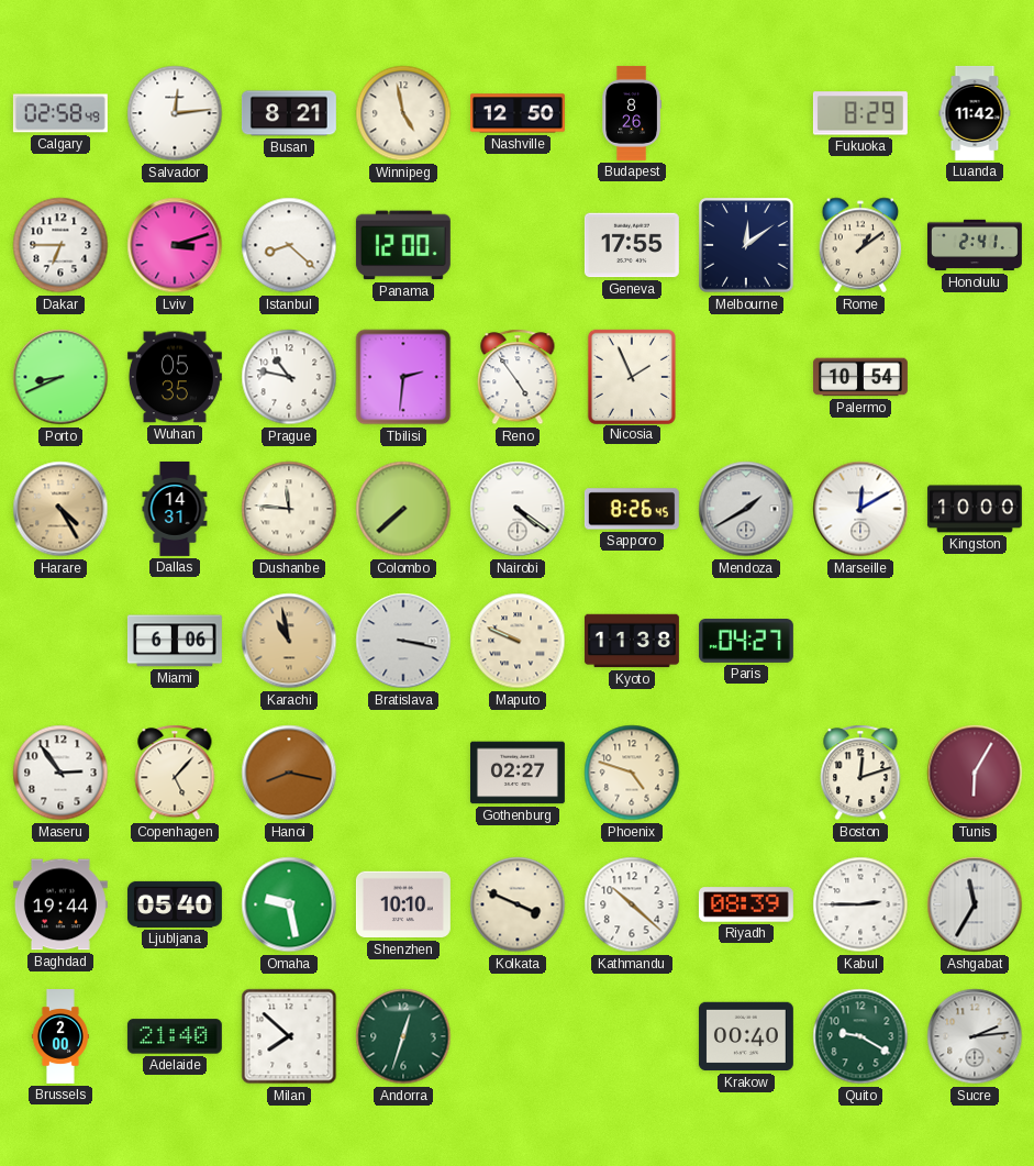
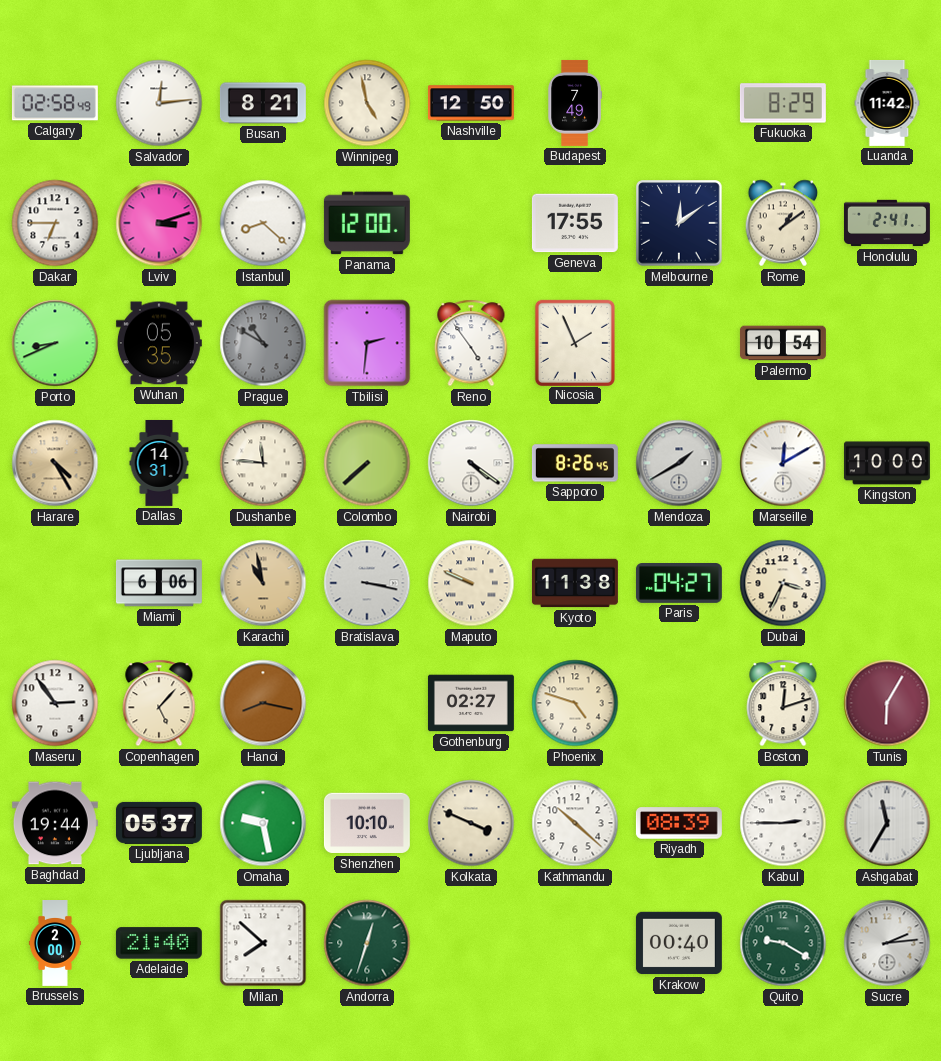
Budapest: 8:26 -> 7:49
Prague: 10:47 -> 10:50
Prague dial: white -> grey
Dubai: none -> 3:34
Ljubljana: 05:40 -> 05:37
